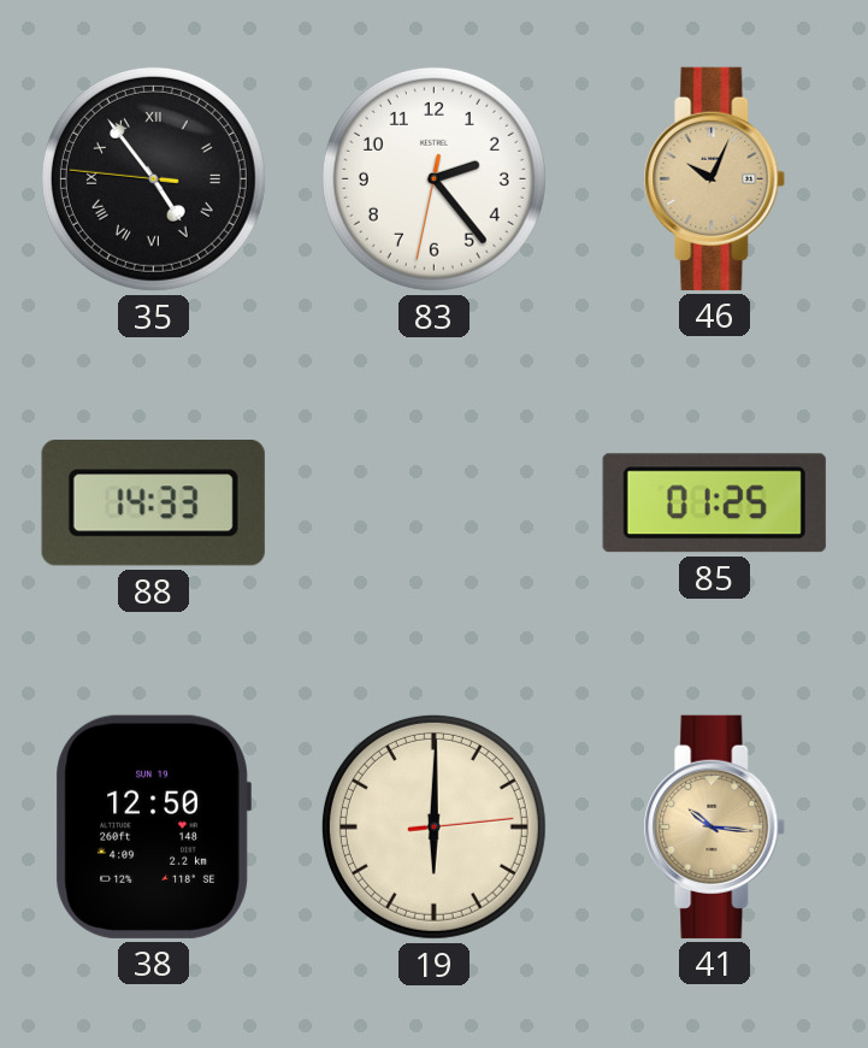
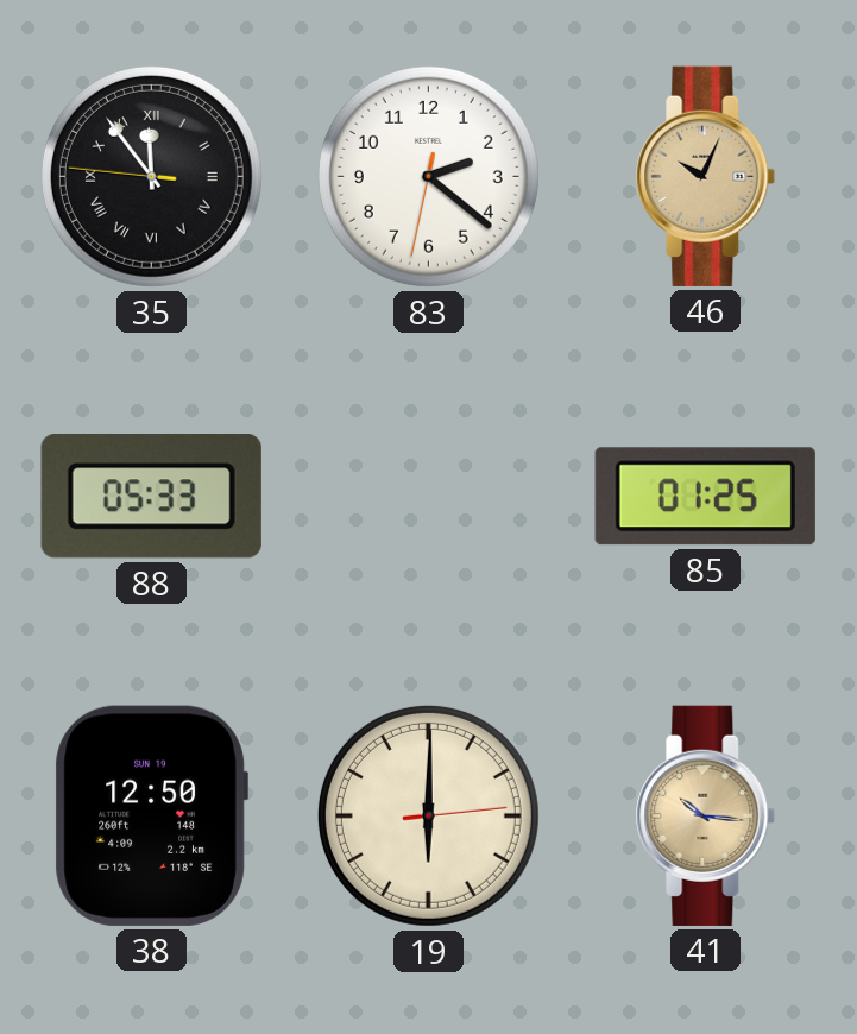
35: 4:53 -> 11:53
83: 2:23 -> 2:21
88: 14:33 -> 05:33
